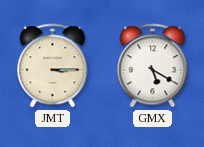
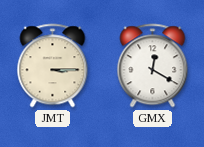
GMX: 5:20 -> 12:20
